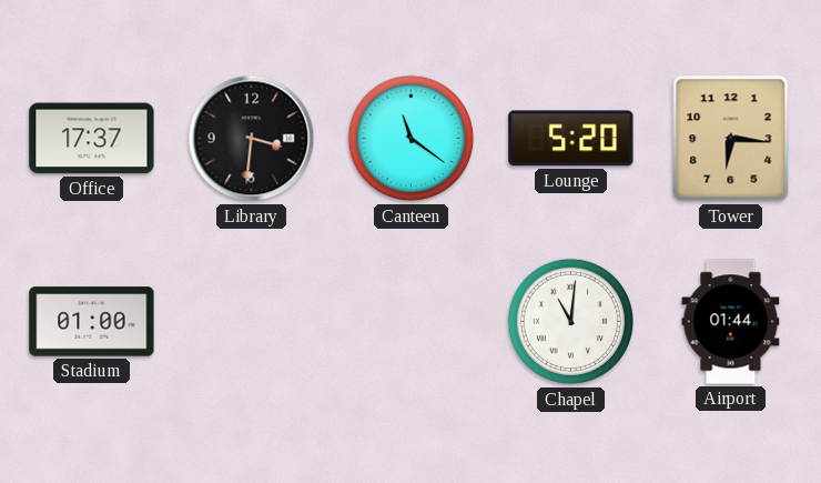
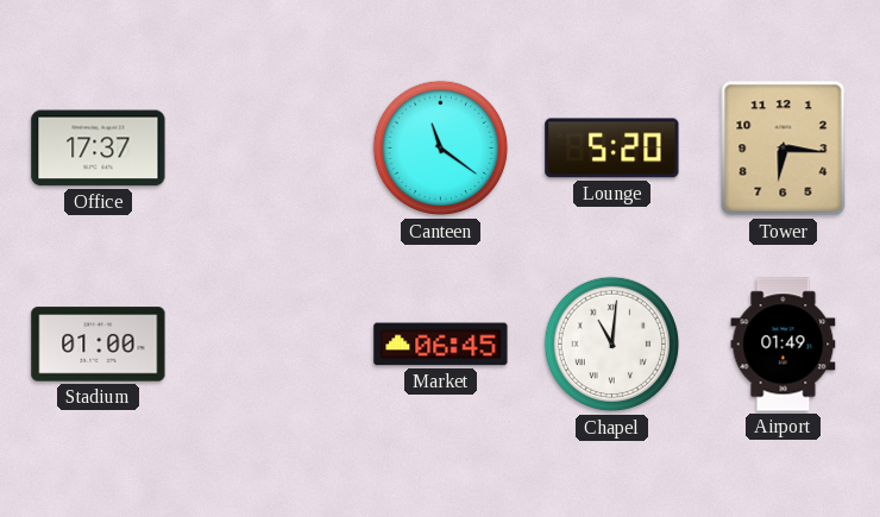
Library: 3:31 -> none
Market: none -> 06:45
Airport: 01:44 -> 01:49
